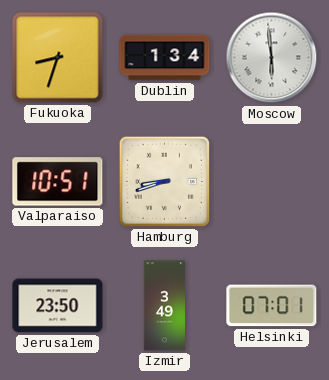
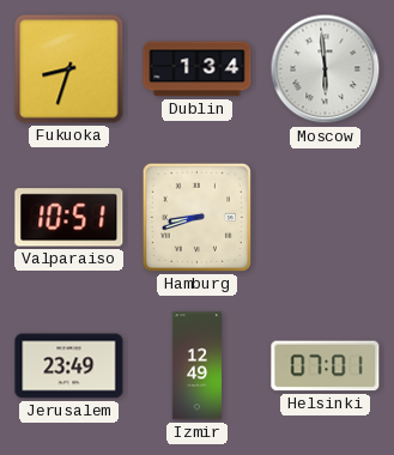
Jerusalem: 23:50 -> 23:49
Izmir: 3:49 -> 12:49
